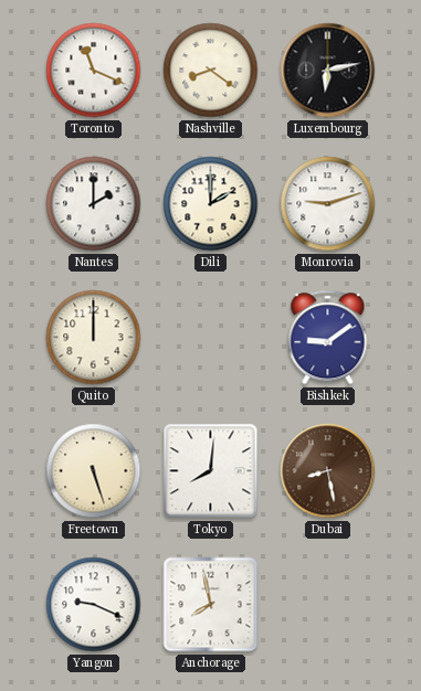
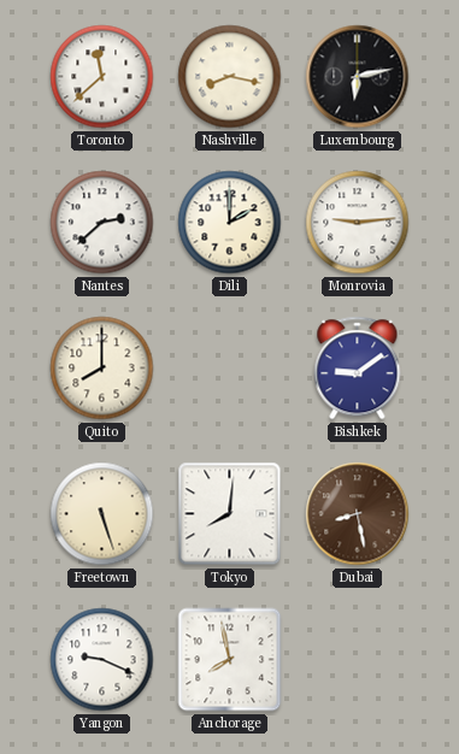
Toronto: 11:19 -> 11:38
Nashville: 8:21 -> 8:17
Nantes: 2:00 -> 2:38
Monrovia: 9:12 -> 9:14
Quito: 12:00 -> 8:00
